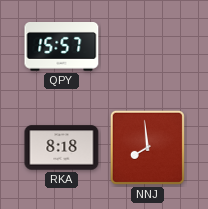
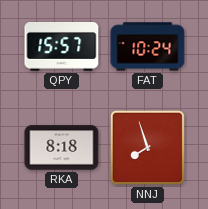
FAT: none -> 10:24
NNJ: 7:59 -> 7:57
